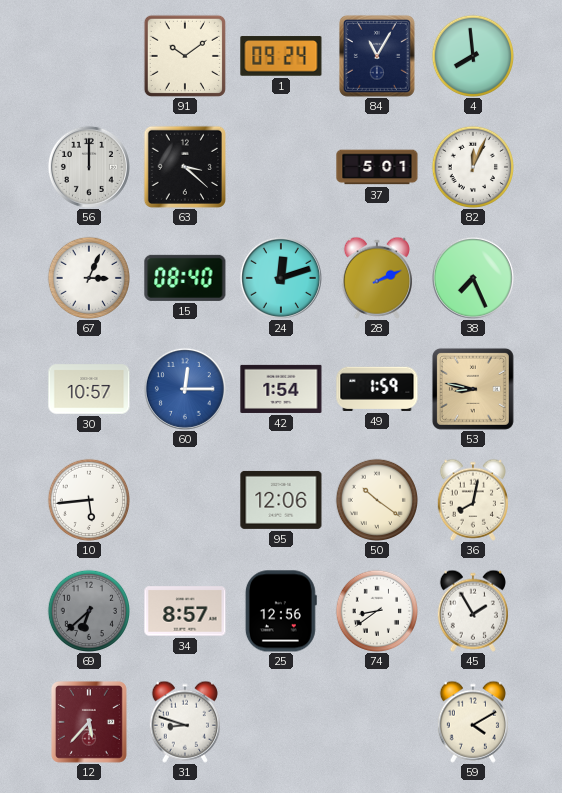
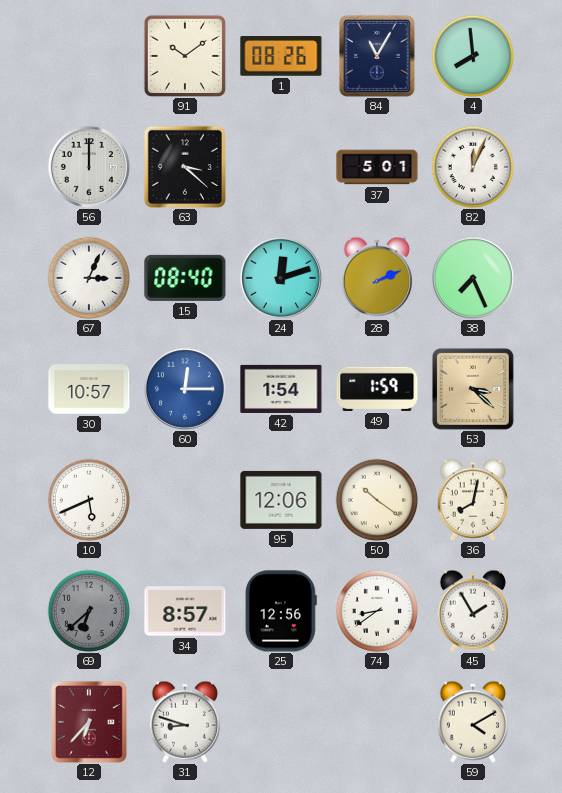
1: 09:24 -> 08:26
53: 8:47 -> 3:22
10: 5:44 -> 5:41
12: 5:37 -> 6:37
